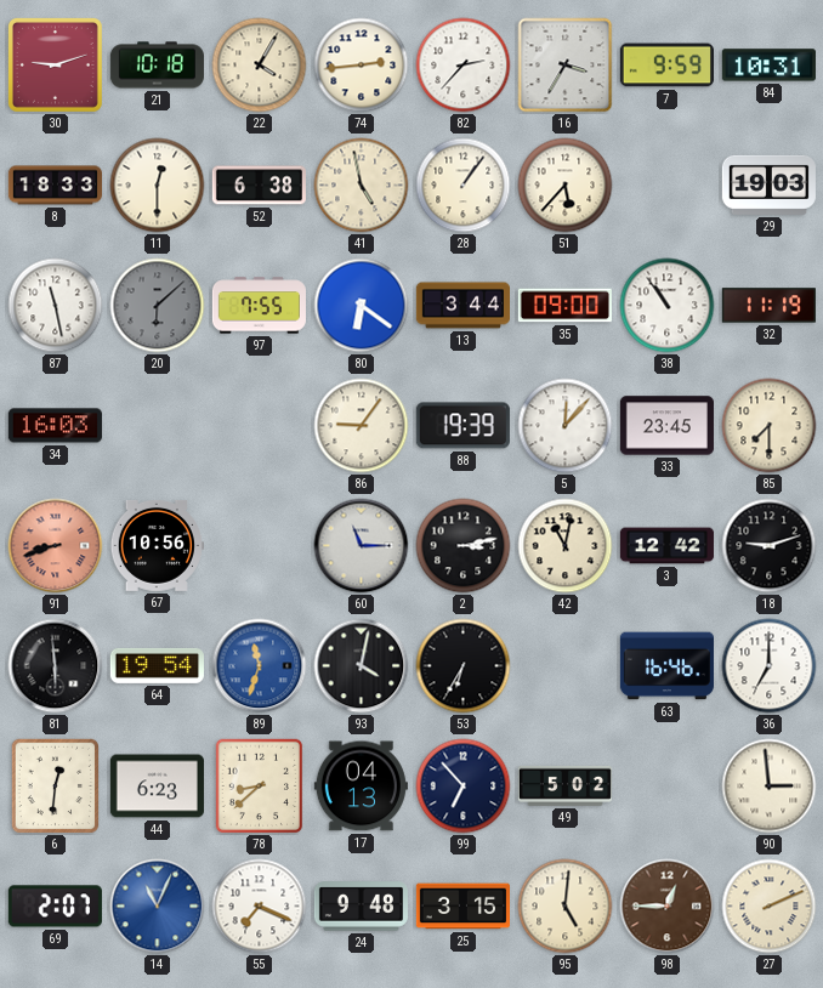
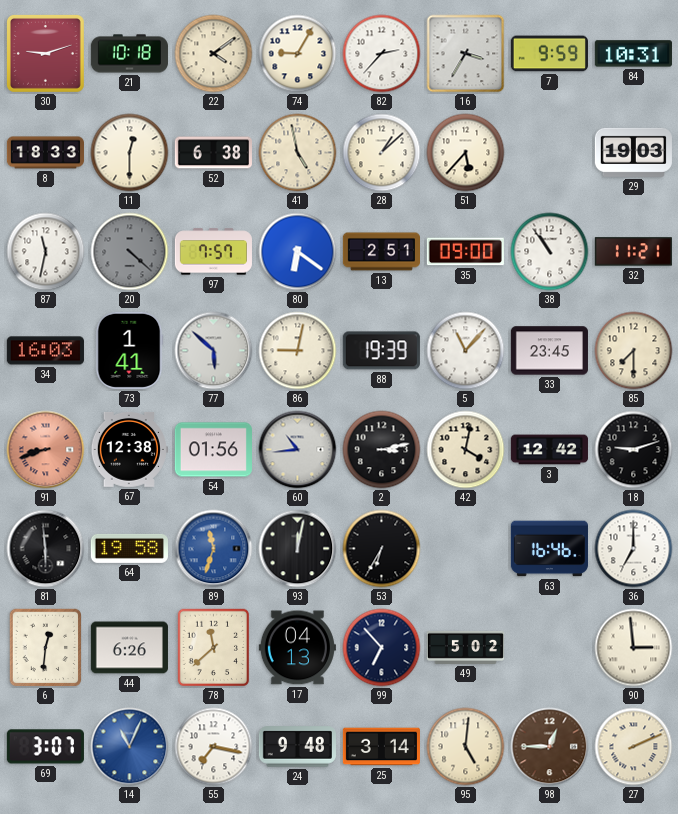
22: 4:05 -> 4:09
74: 2:44 -> 9:05
28: 1:06 -> 1:08
87: 11:28 -> 11:32
20: 6:08 -> 4:22
97: 7:55 -> 7:57
13: 3:44 -> 2:51
32: 11:19 -> 11:21
73: none -> 1:41
77: none -> 5:52
86: 9:06 -> 9:02
5: 12:07 -> 11:07
67: 10:56 -> 12:38
54: none -> 01:56
60: 11:15 -> 10:44
42: 11:02 -> 4:02
64: 19:54 -> 19:58
93: 4:02 -> 12:02
44: 6:23 -> 6:26
78: 8:38 -> 11:38
69: 2:07 -> 3:07
55: 7:19 -> 7:17
25: 3:15 -> 3:14
